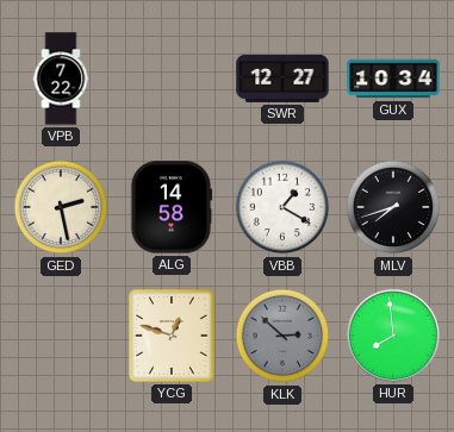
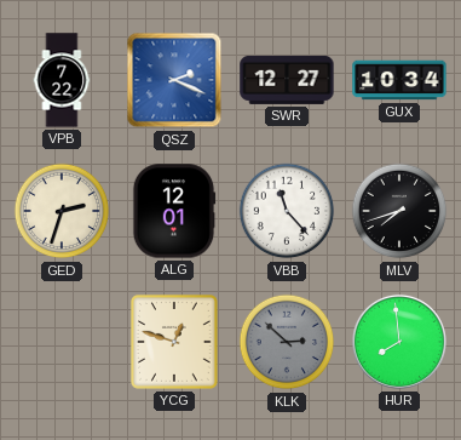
QSZ: none -> 2:19
GED: 2:28 -> 2:33
ALG: 14:58 -> 12:01
VBB: 1:20 -> 11:23
